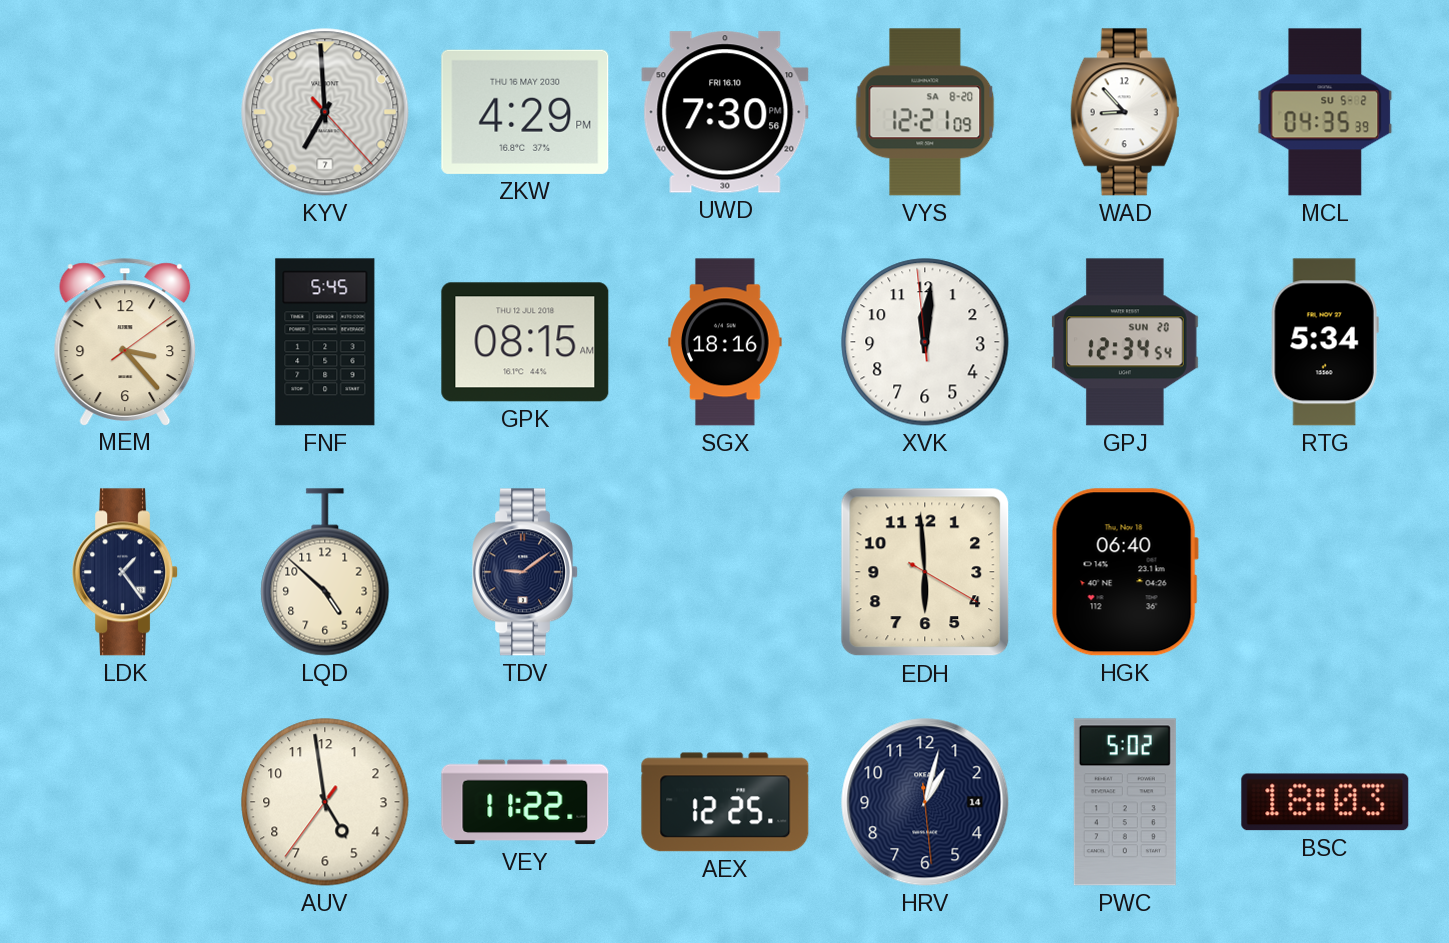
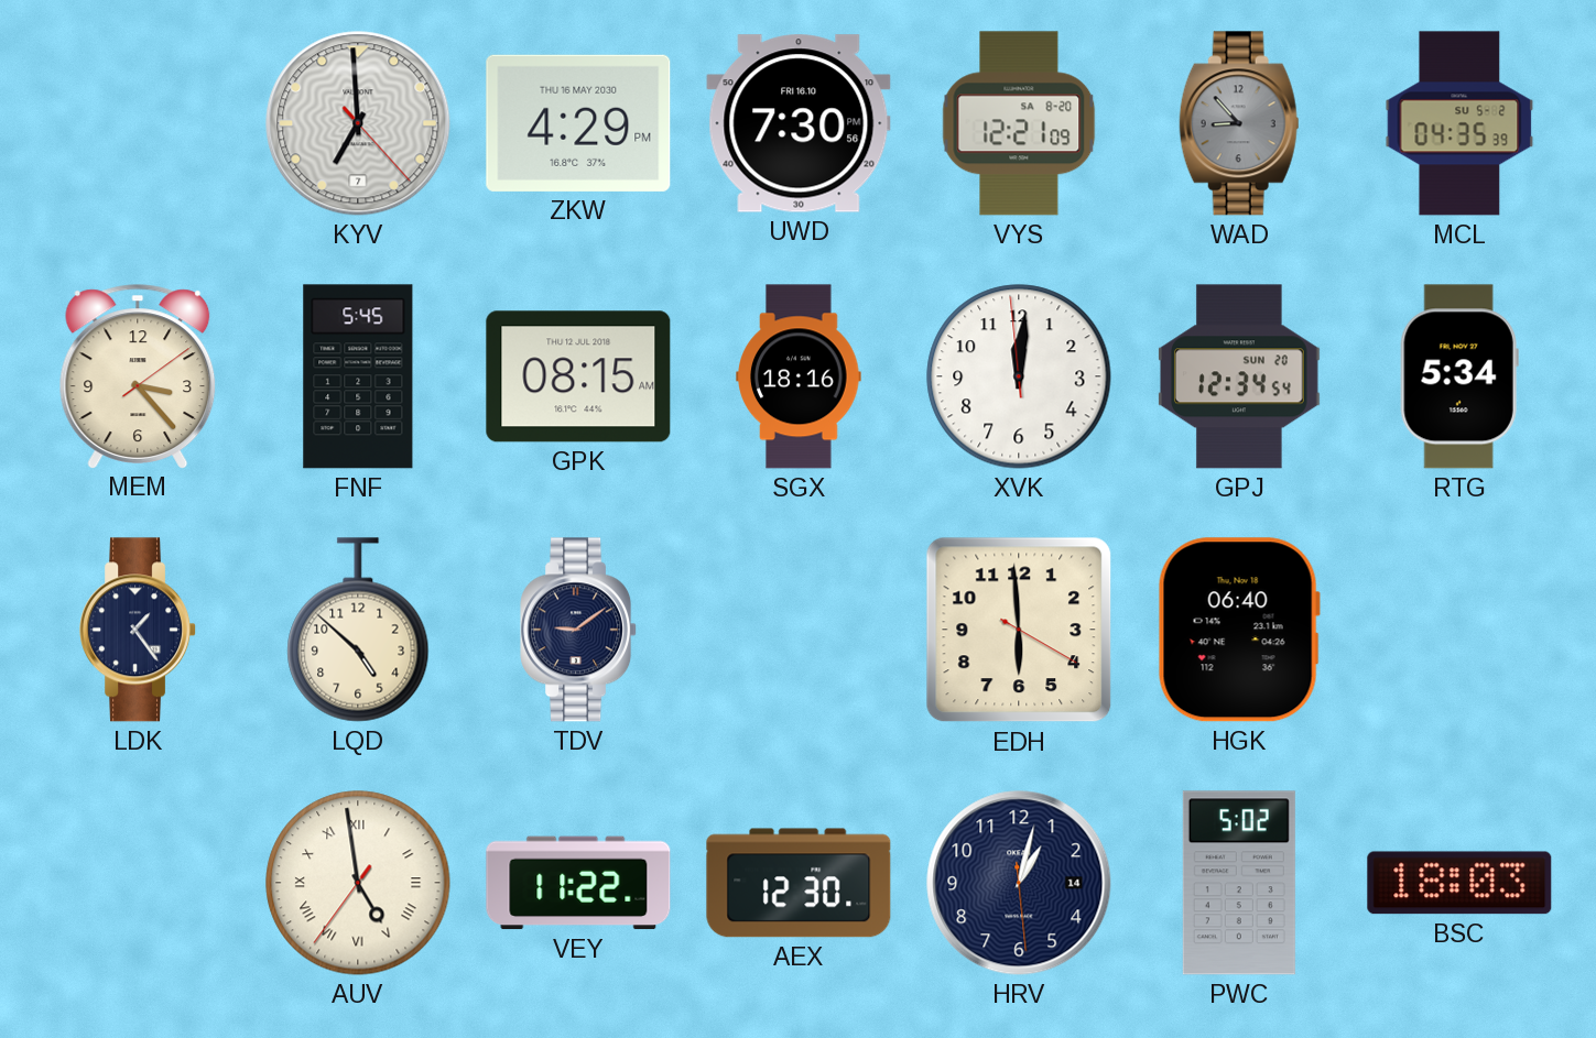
WAD dial: white -> grey
AUV numerals: Arabic -> Roman
AEX: 12:25 -> 12:30
